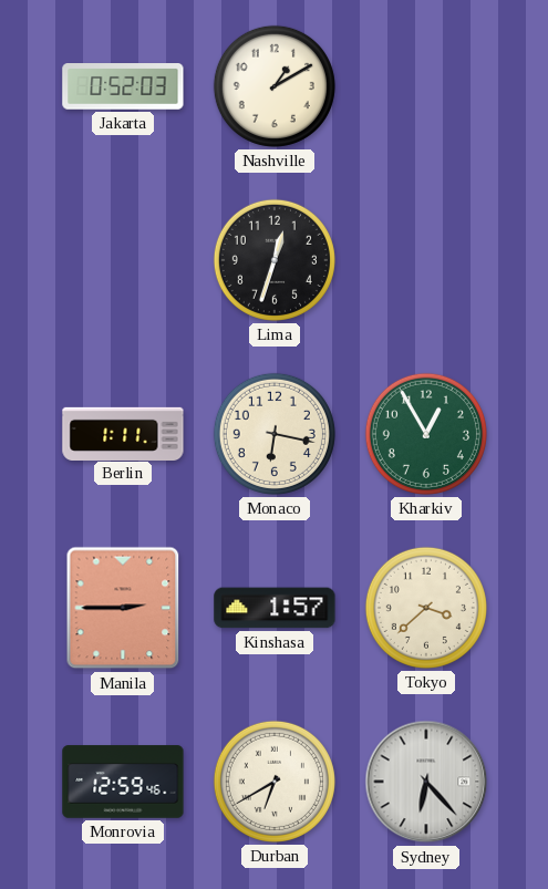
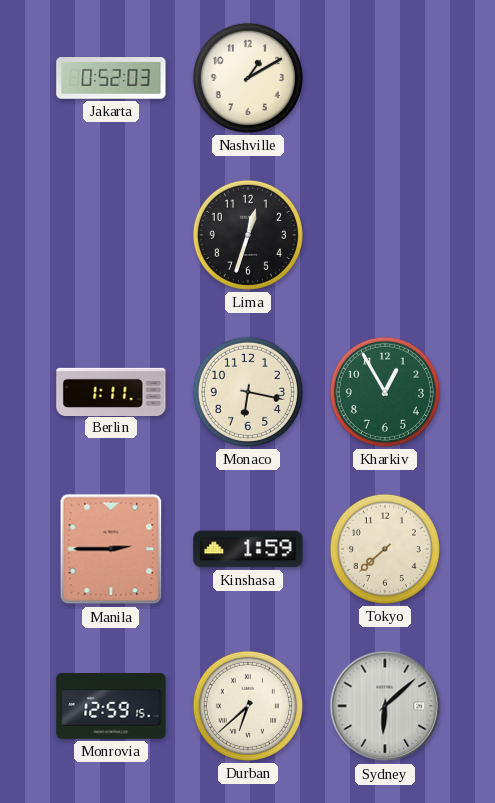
Kinshasa: 1:57 -> 1:59
Tokyo: 3:38 -> 7:38
Monrovia: 12:59:46 -> 12:59:15
Durban: 6:40 -> 6:38
Sydney: 6:23 -> 6:08
